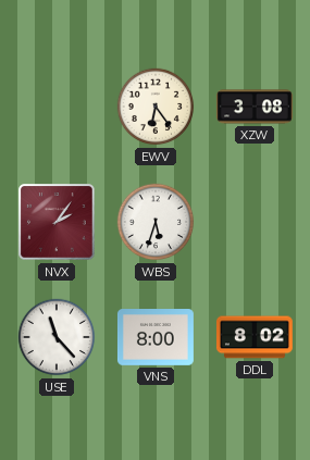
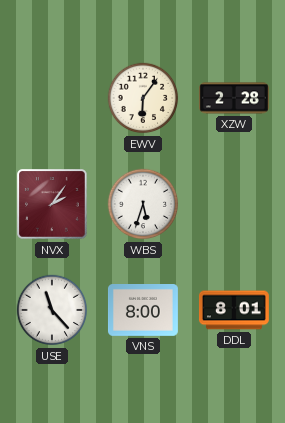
EWV: 6:24 -> 6:06
XZW: 3:08 -> 2:28
DDL: 8:02 -> 8:01
